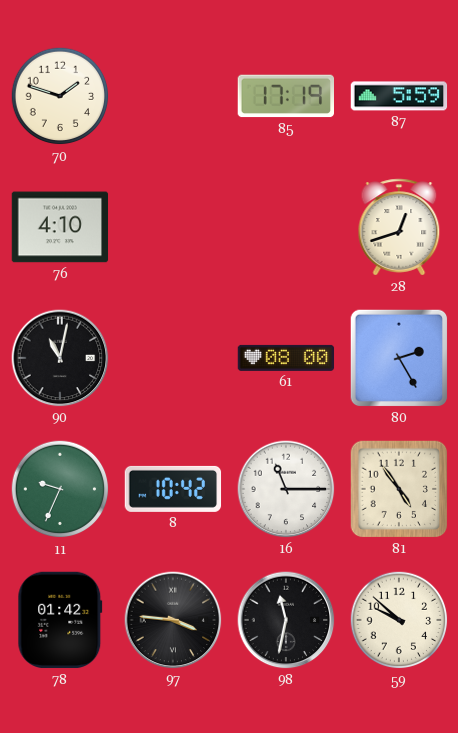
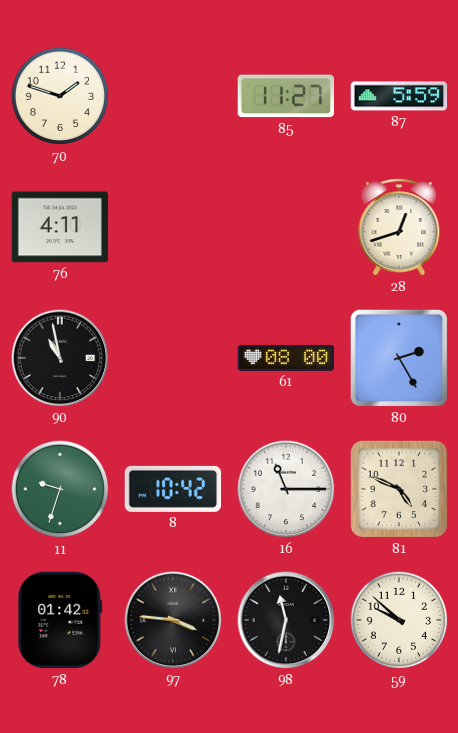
85: 17:19 -> 11:27
76: 4:10 -> 4:11
90: 11:02 -> 10:58
11: 9:34 -> 9:33
81: 4:54 -> 4:49
